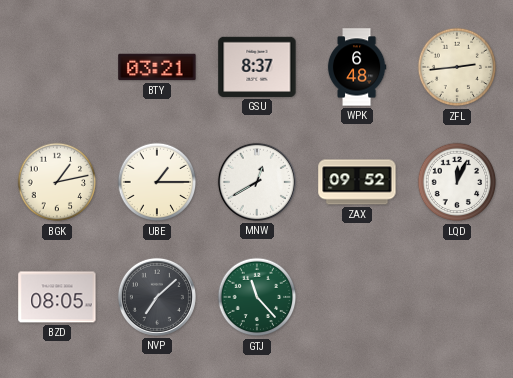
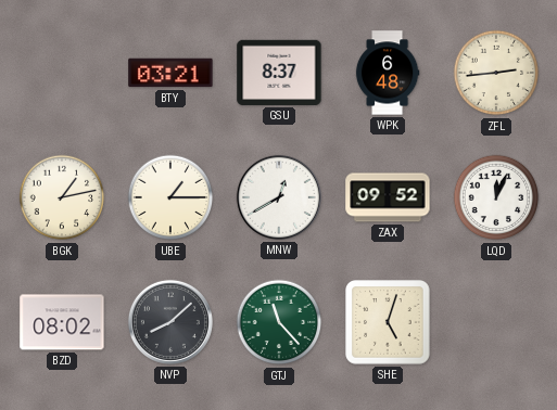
BZD: 08:05 -> 08:02
NVP: 7:08 -> 8:08
SHE: none -> 5:03
